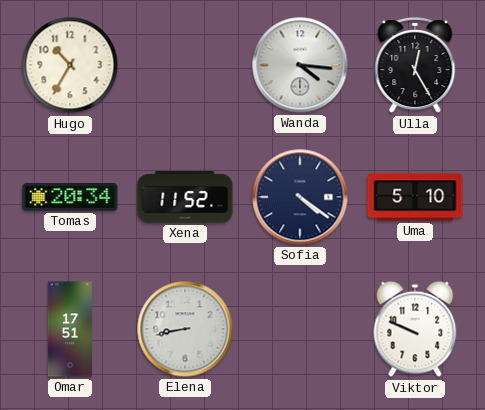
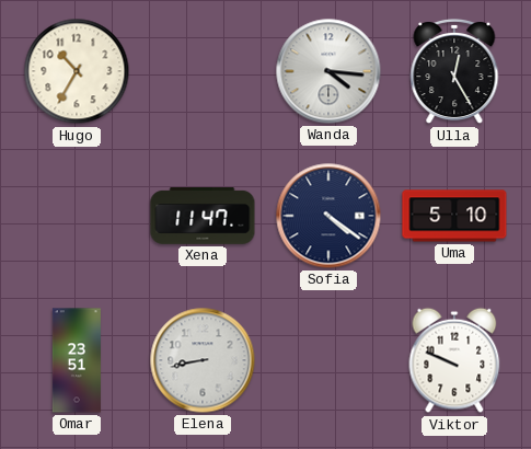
Tomas: 20:34 -> none
Xena: 11:52 -> 11:47
Omar: 17:51 -> 23:51
